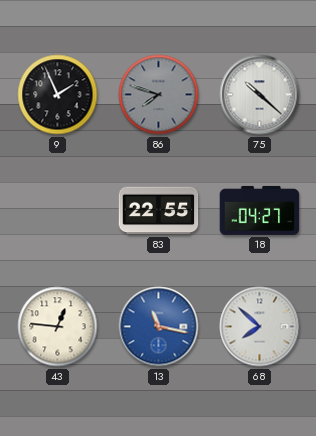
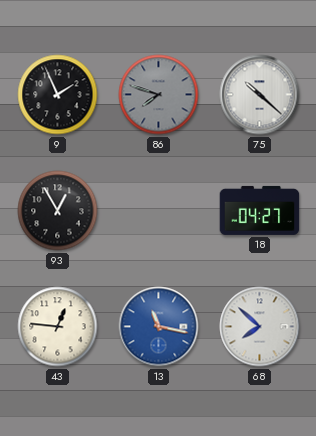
93: none -> 12:55
83: 22:55 -> none
